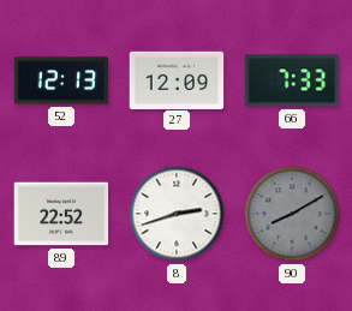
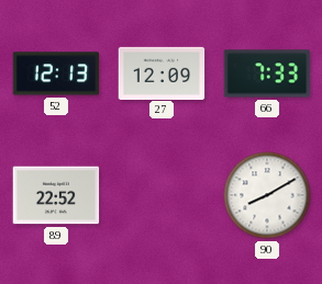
8: 2:42 -> none
90 dial: grey -> white
